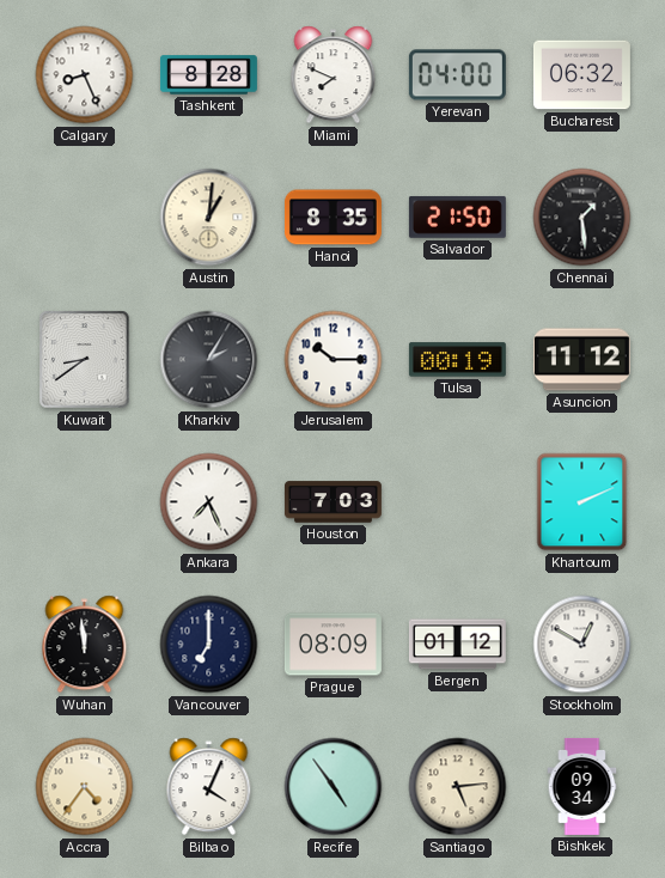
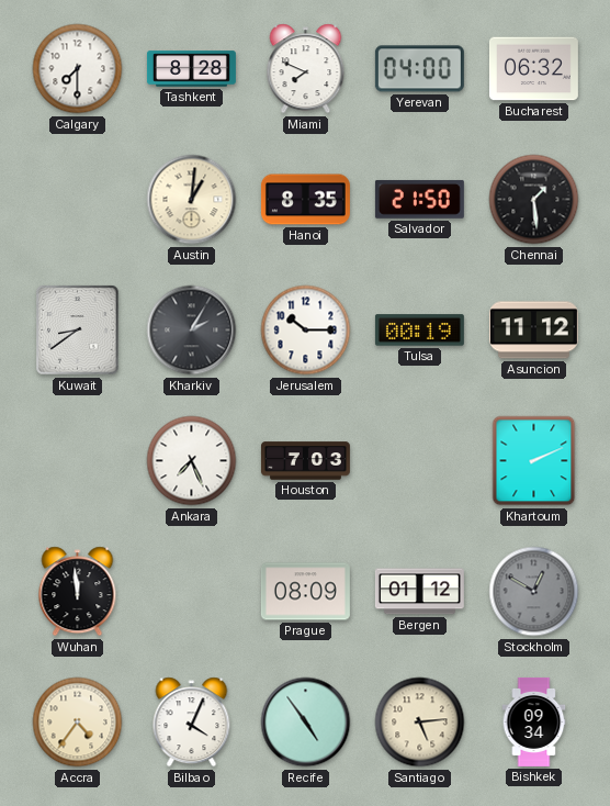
Calgary: 8:26 -> 7:30
Vancouver: 7:00 -> none
Stockholm dial: white -> grey
